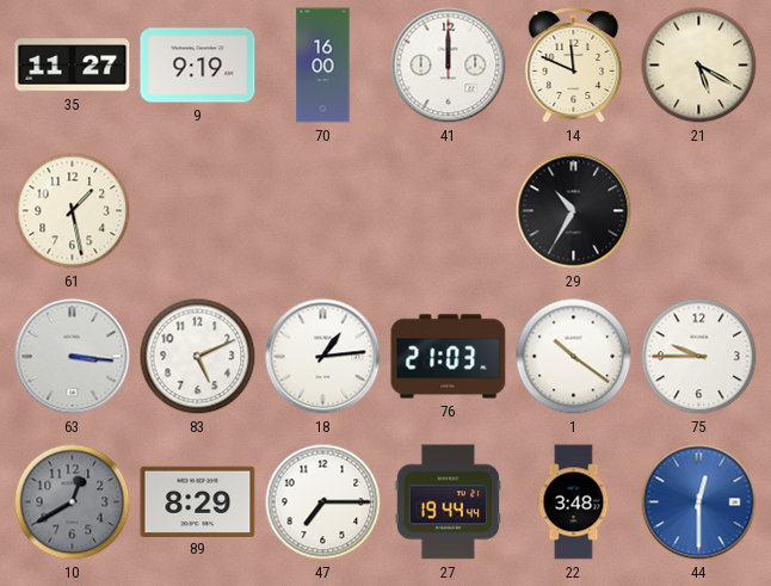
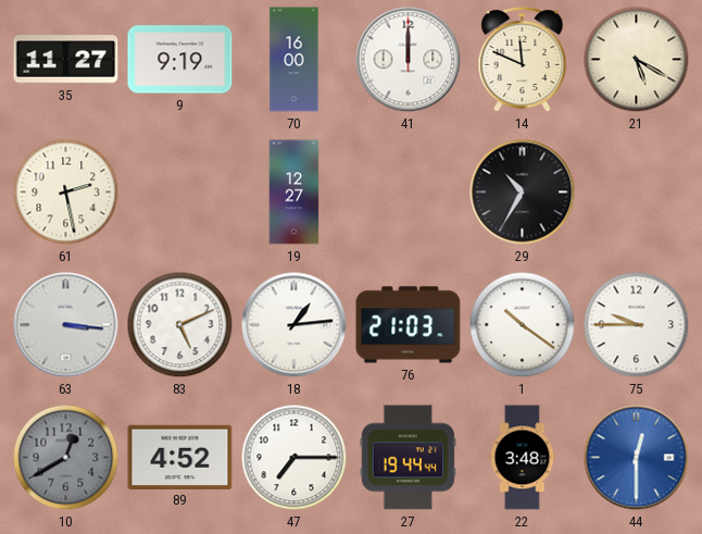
61: 1:28 -> 2:28
19: none -> 12:27
89: 8:29 -> 4:52
